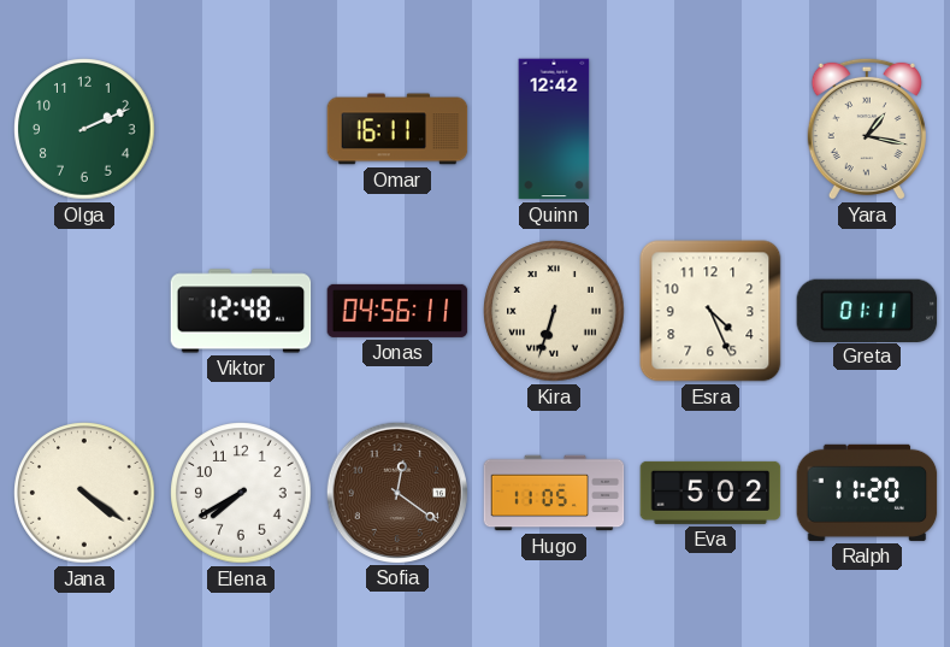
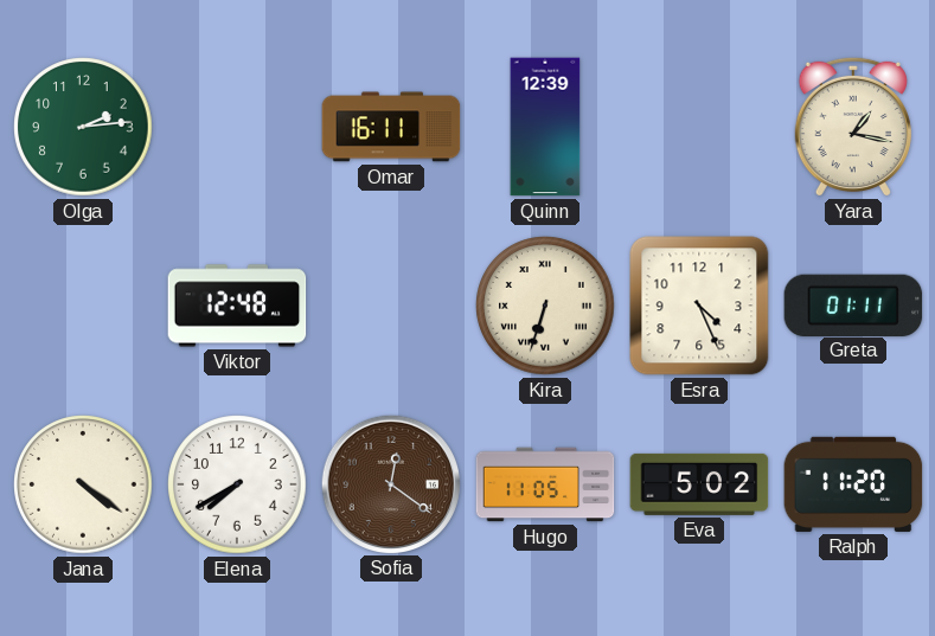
Olga: 2:11 -> 2:14
Quinn: 12:42 -> 12:39
Jonas: 04:56 -> none
